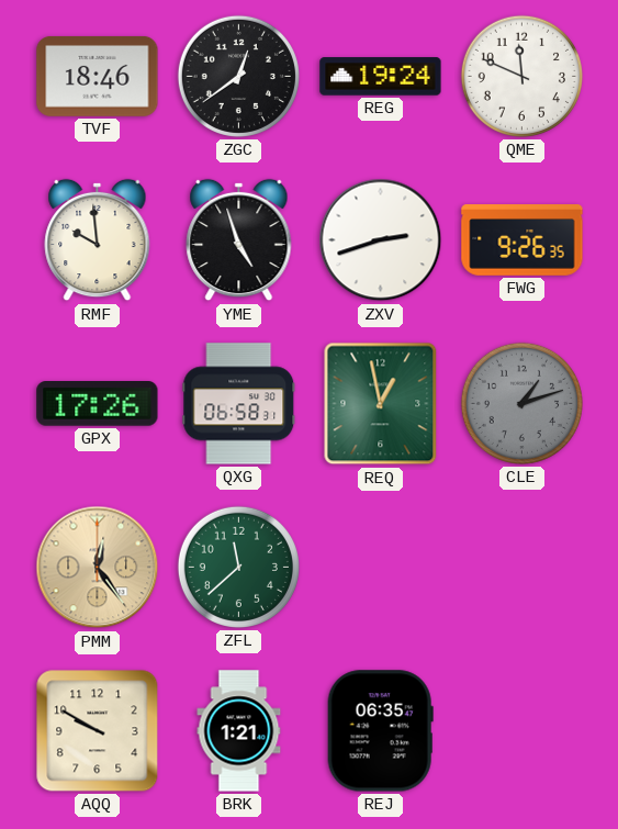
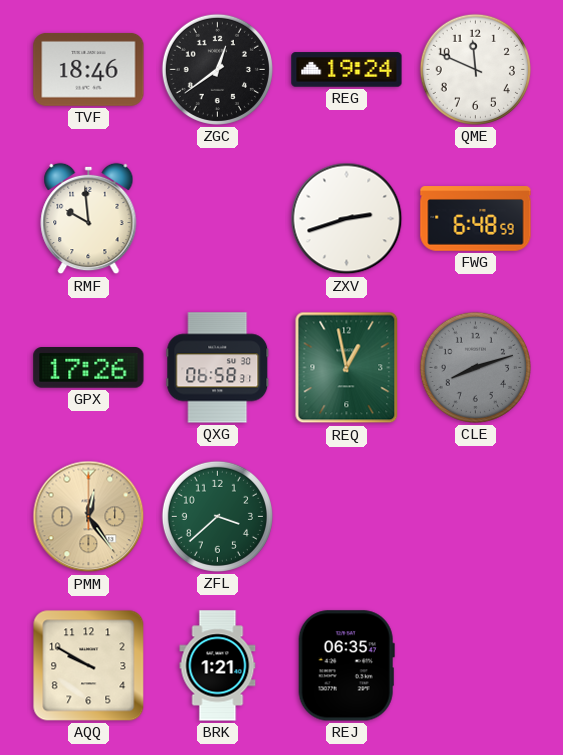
YME: 4:57 -> none
FWG: 9:26 -> 6:48
CLE: 1:12 -> 8:12
ZFL: 11:38 -> 3:38
